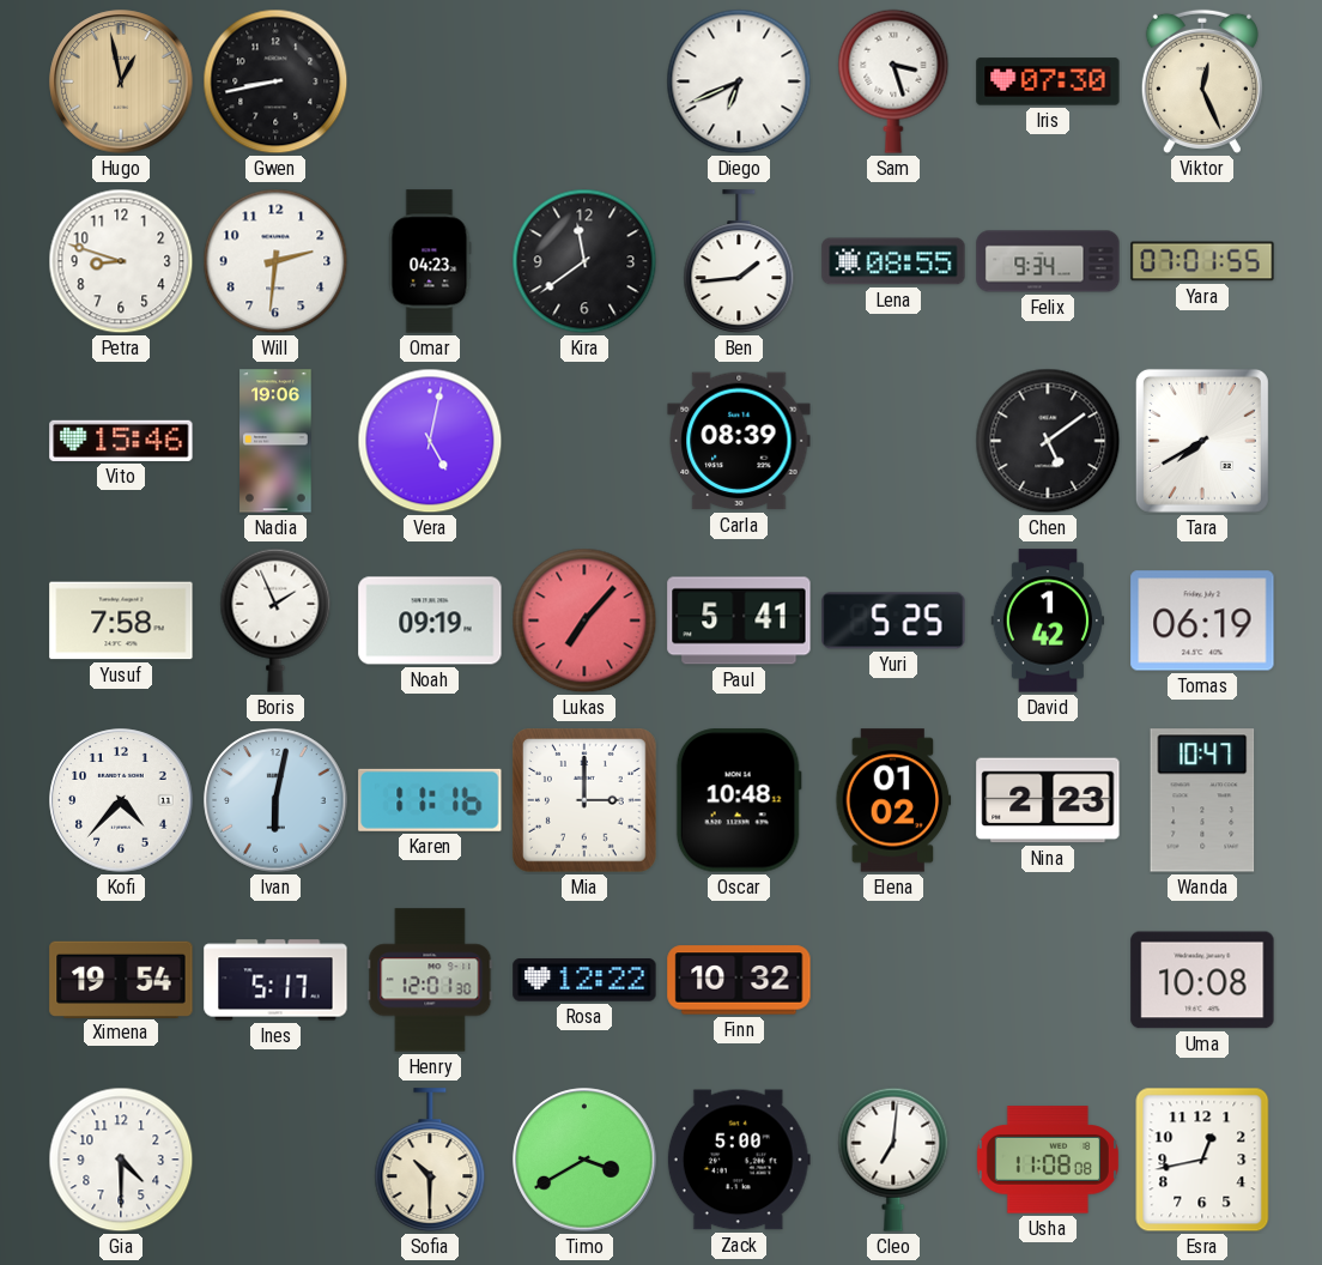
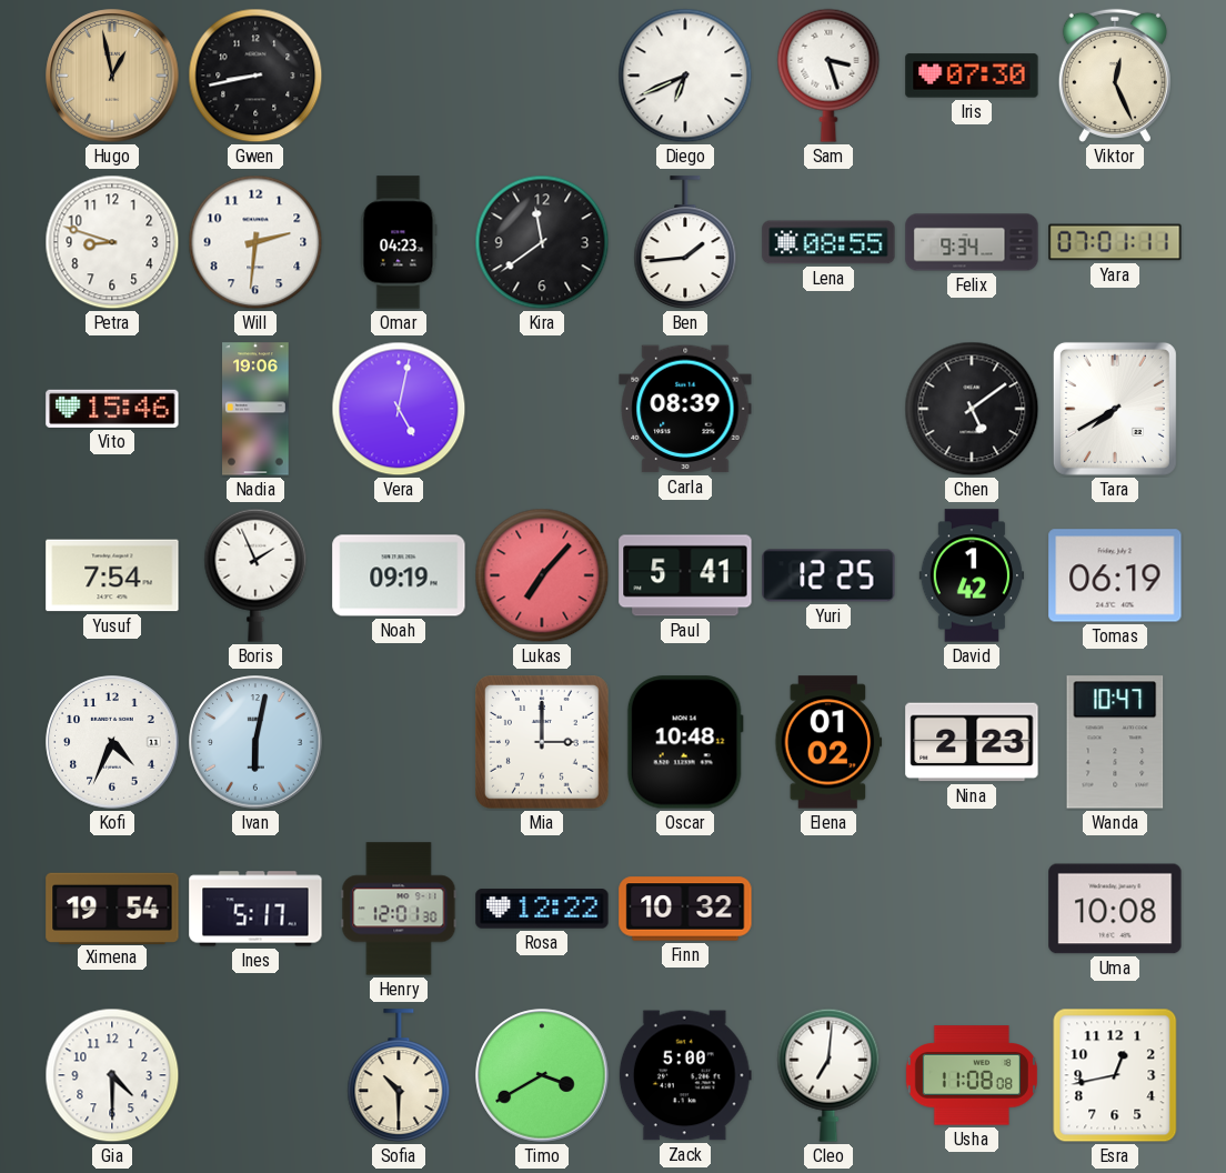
Yara: 07:01:55 -> 07:01:11
Yusuf: 7:58 -> 7:54
Yuri: 5:25 -> 12:25
Kofi: 4:37 -> 4:34
Karen: 11:16 -> none
